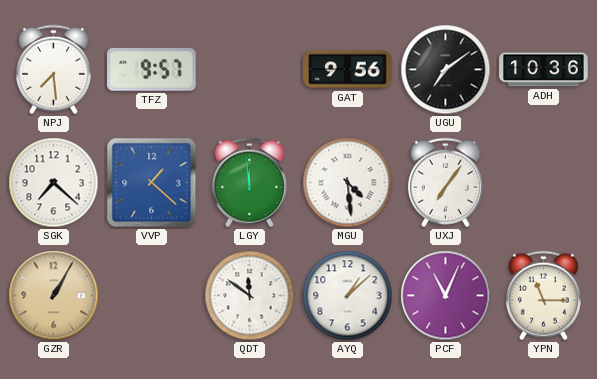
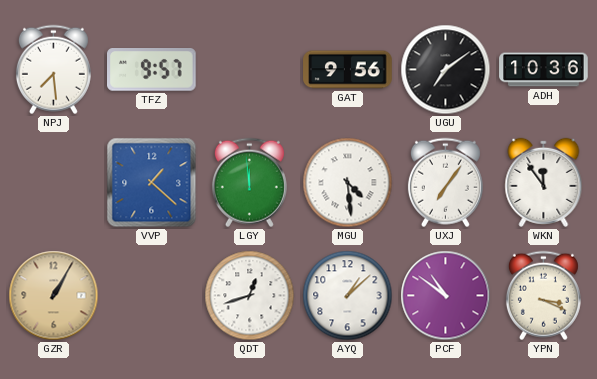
SGK: 7:22 -> none
WKN: none -> 11:54
QDT: 11:51 -> 12:42
PCF: 11:04 -> 10:51
YPN: 11:15 -> 3:19
